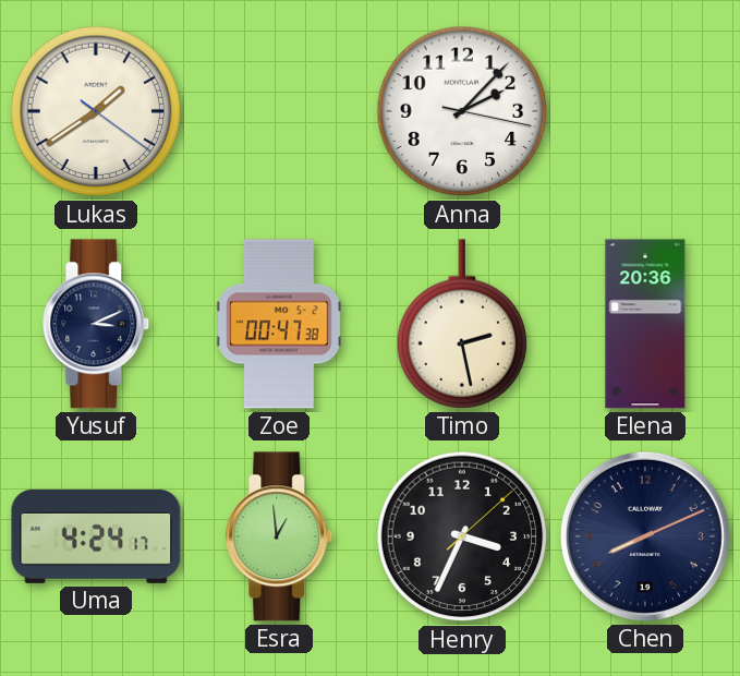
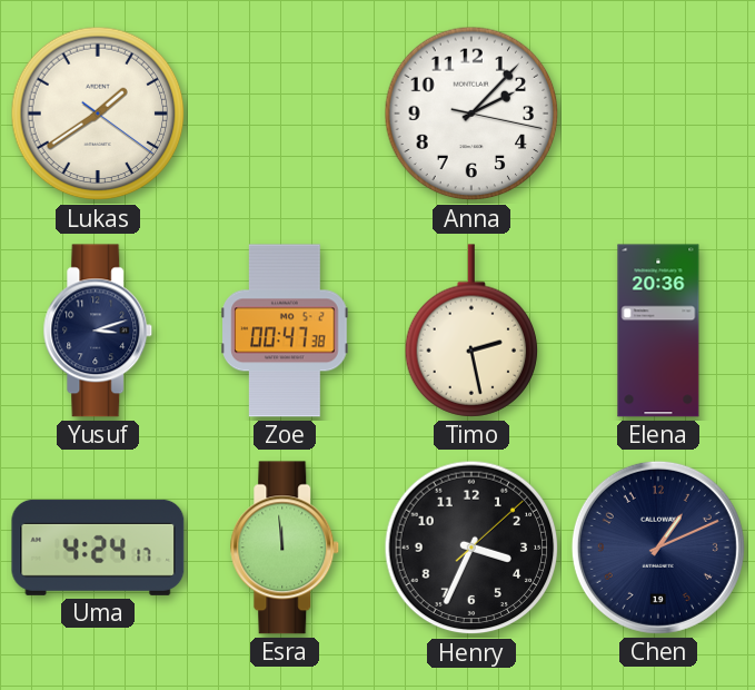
Yusuf: 3:11 -> 3:12
Esra: 12:59 -> 11:59
Chen: 8:11 -> 1:11
